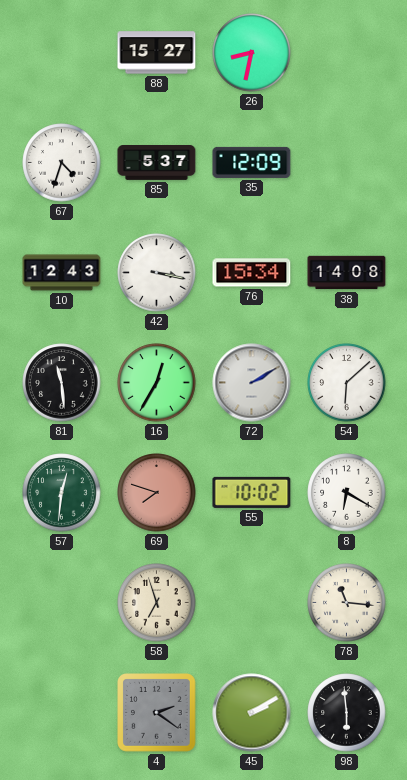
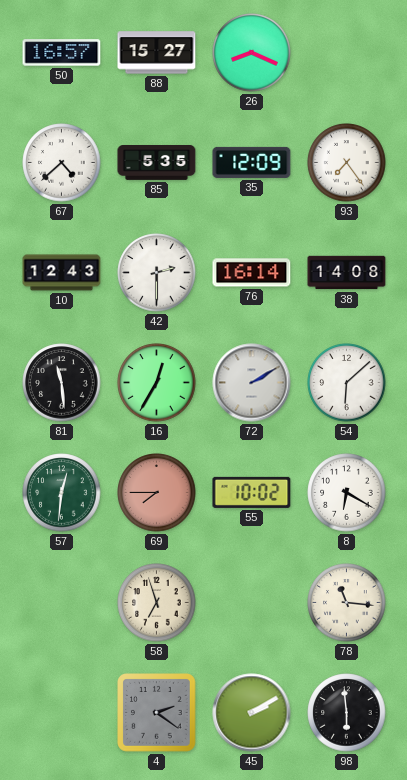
50: none -> 16:57
26: 8:32 -> 8:19
67: 4:33 -> 4:38
85: 5:37 -> 5:35
93: none -> 7:24
42: 3:17 -> 2:30
76: 15:34 -> 16:14
69: 7:48 -> 7:45
